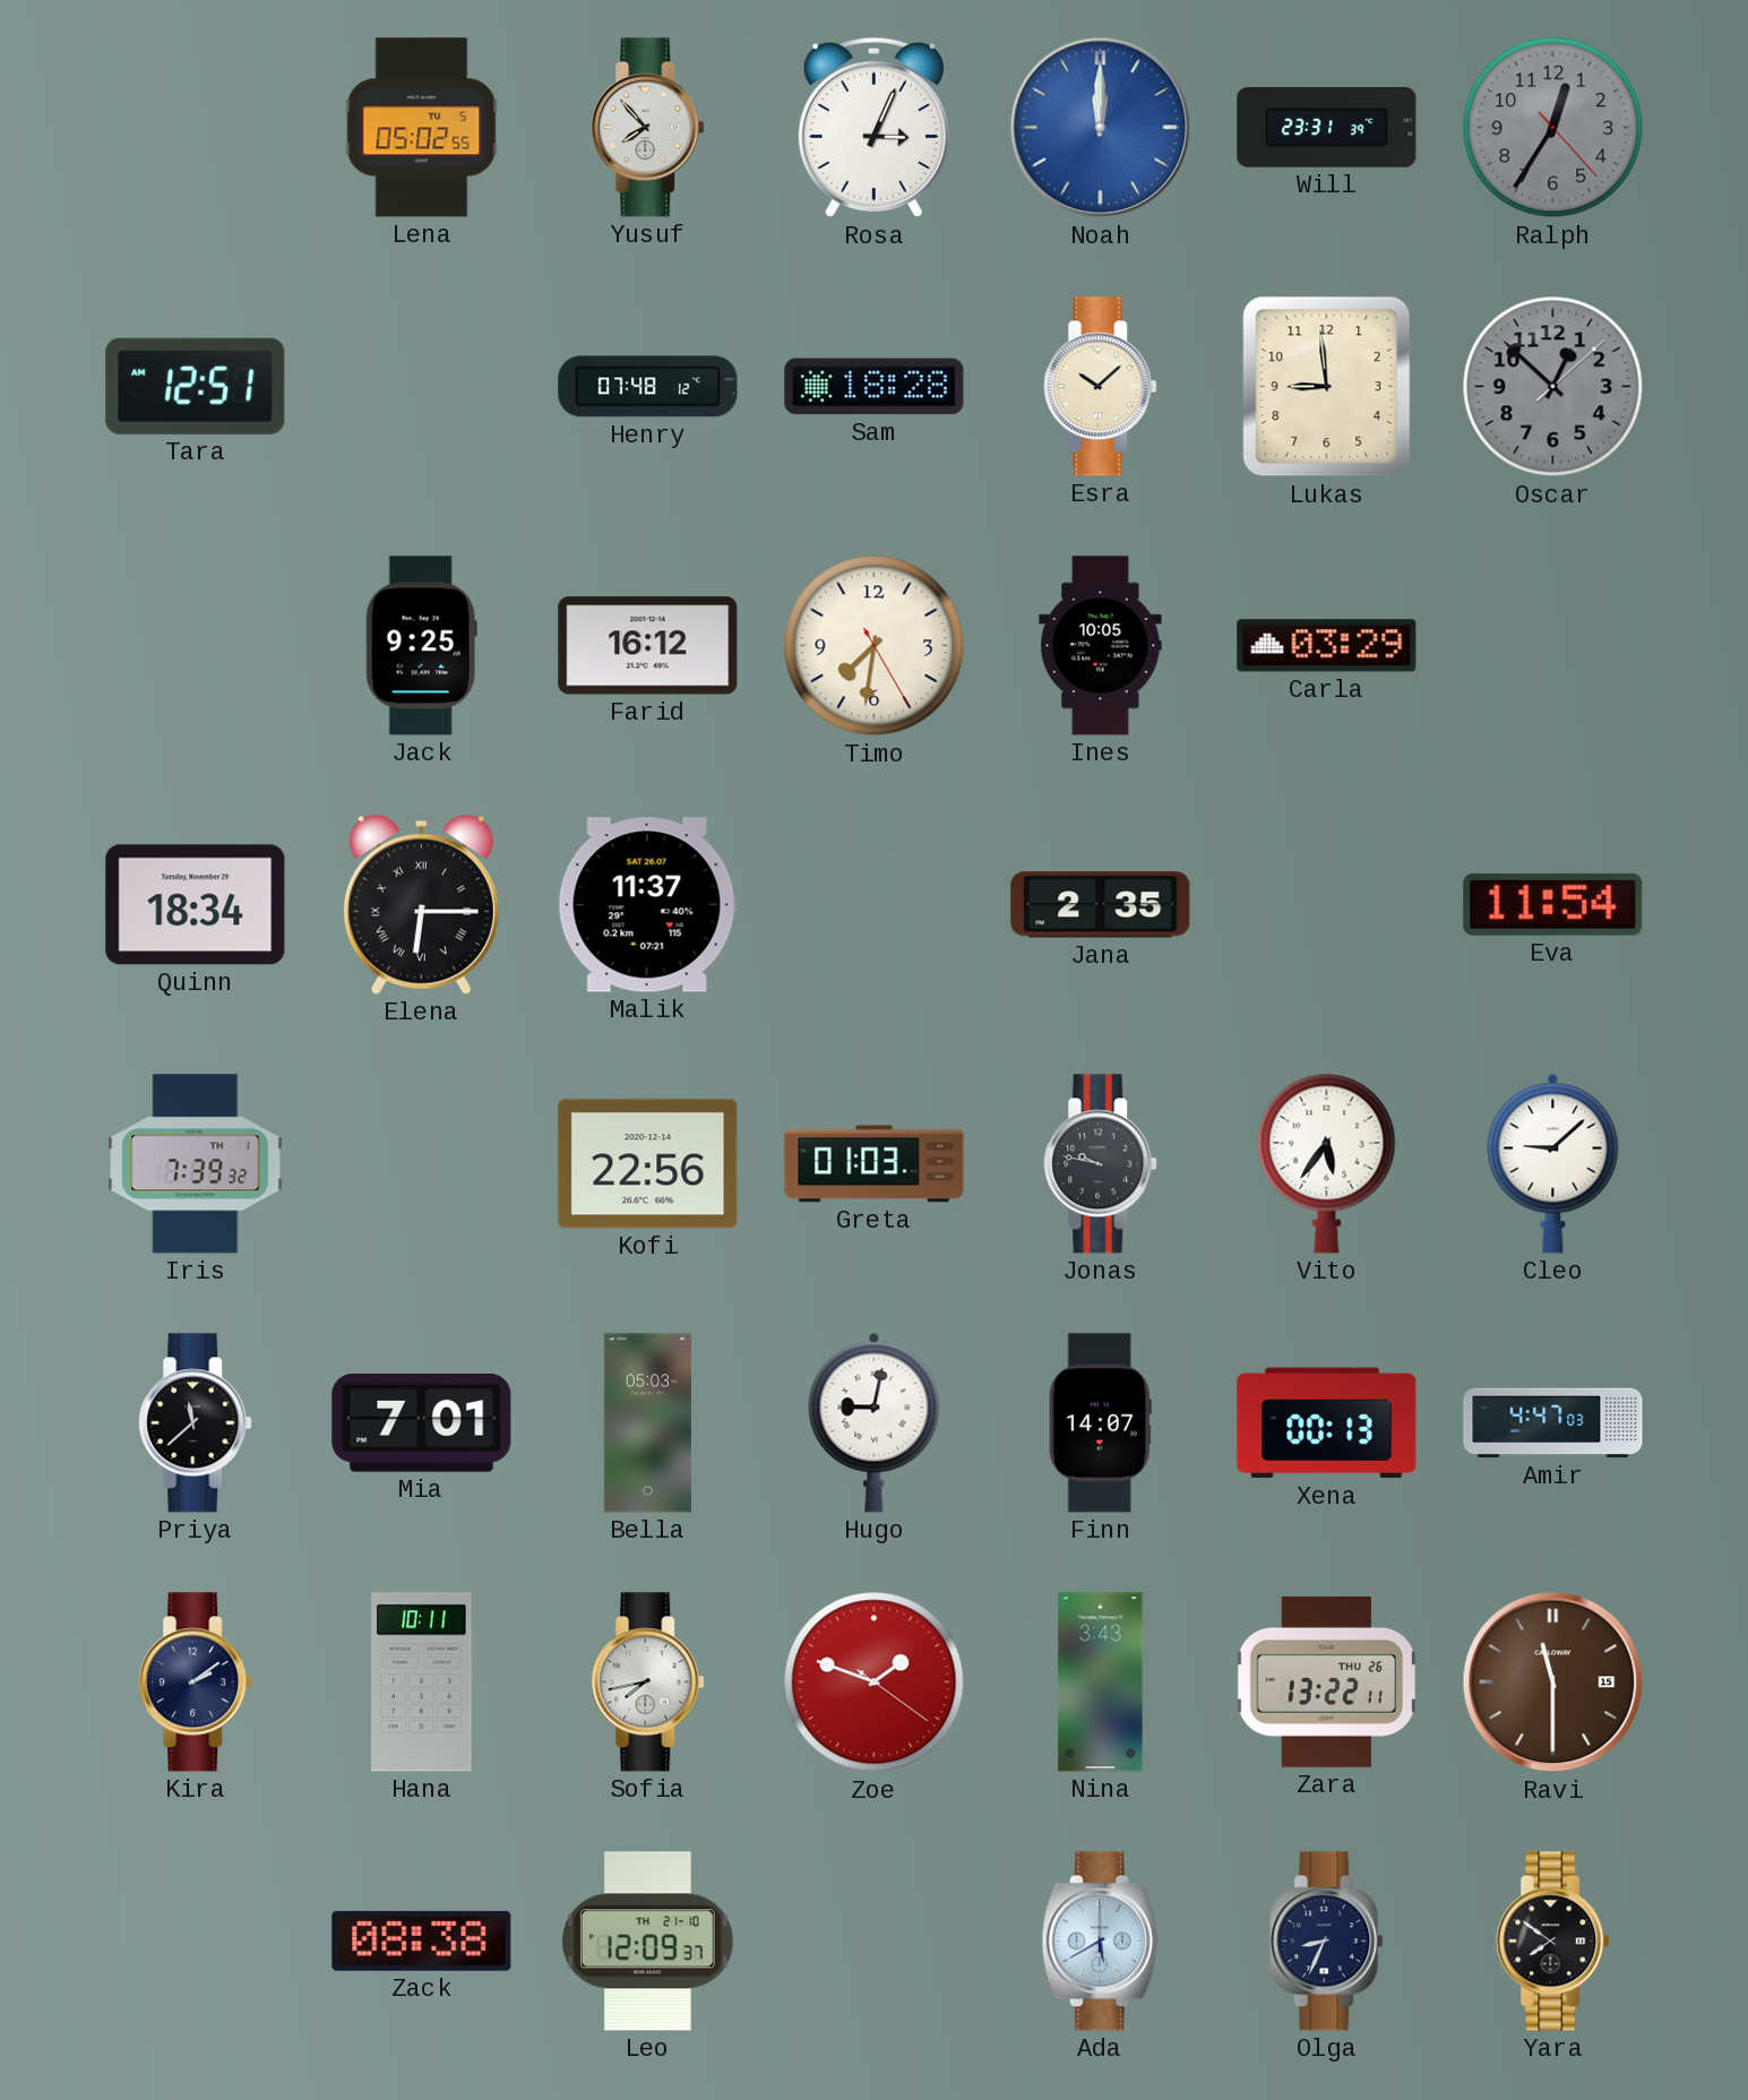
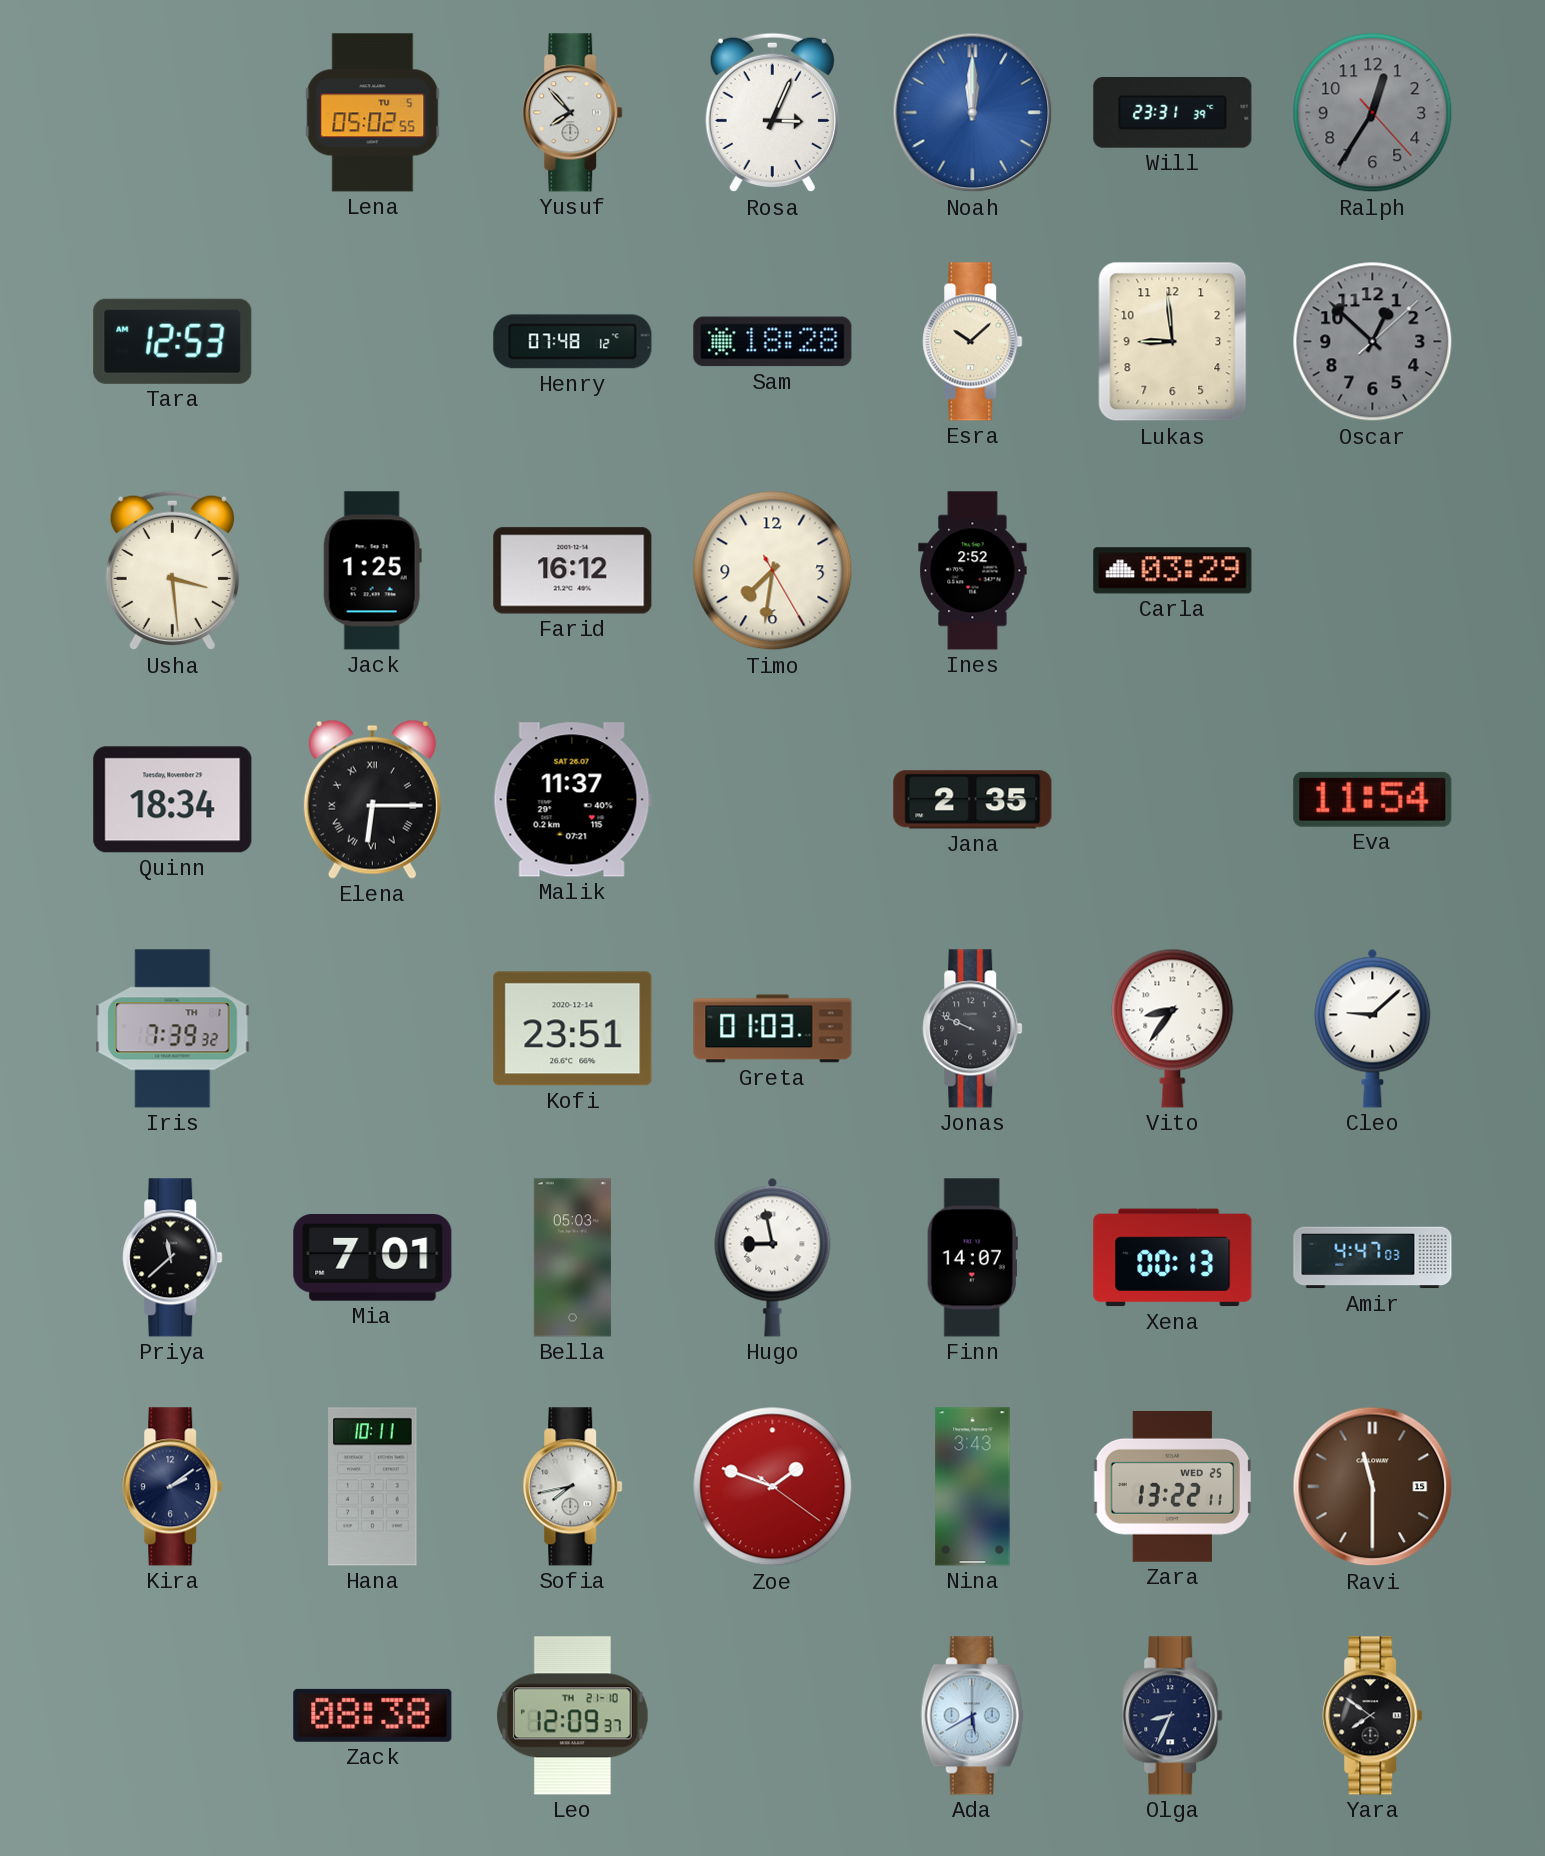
Tara: 12:51 -> 12:53
Usha: none -> 3:29
Jack: 9:25 -> 1:25
Ines: 10:05 -> 2:52
Kofi: 22:56 -> 23:51
Jonas: 9:47 -> 9:49
Vito: 5:36 -> 8:36
Hugo: 9:02 -> 8:58
Zara date: THU 26 -> WED 25
